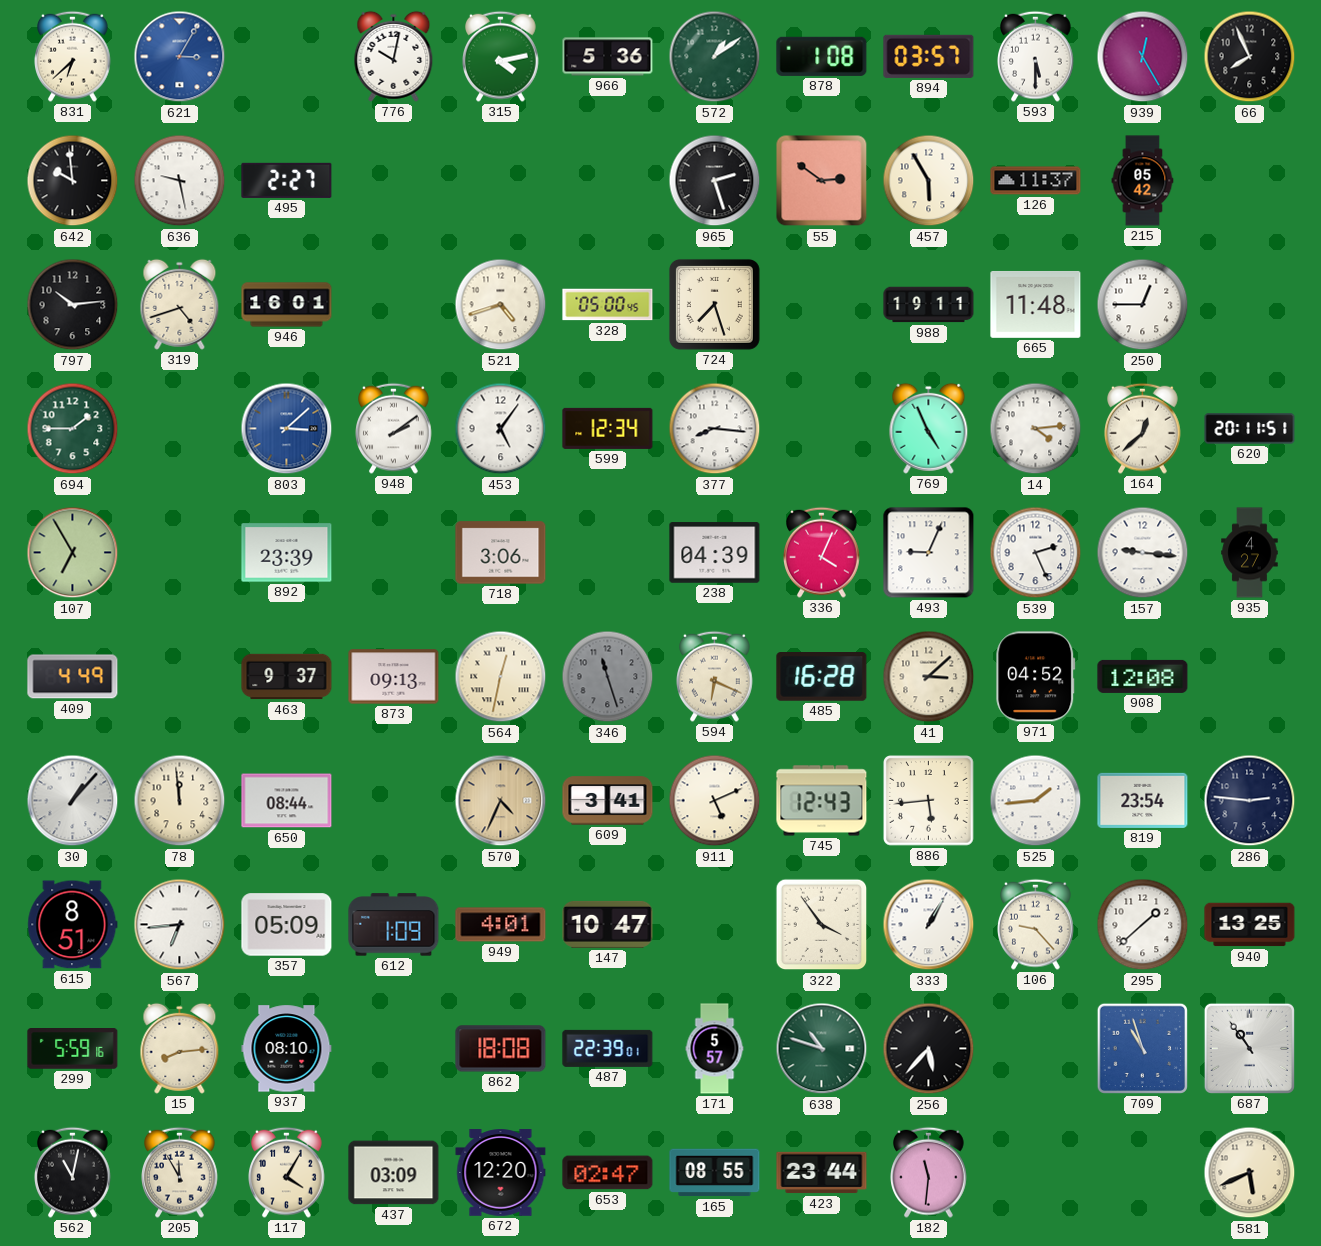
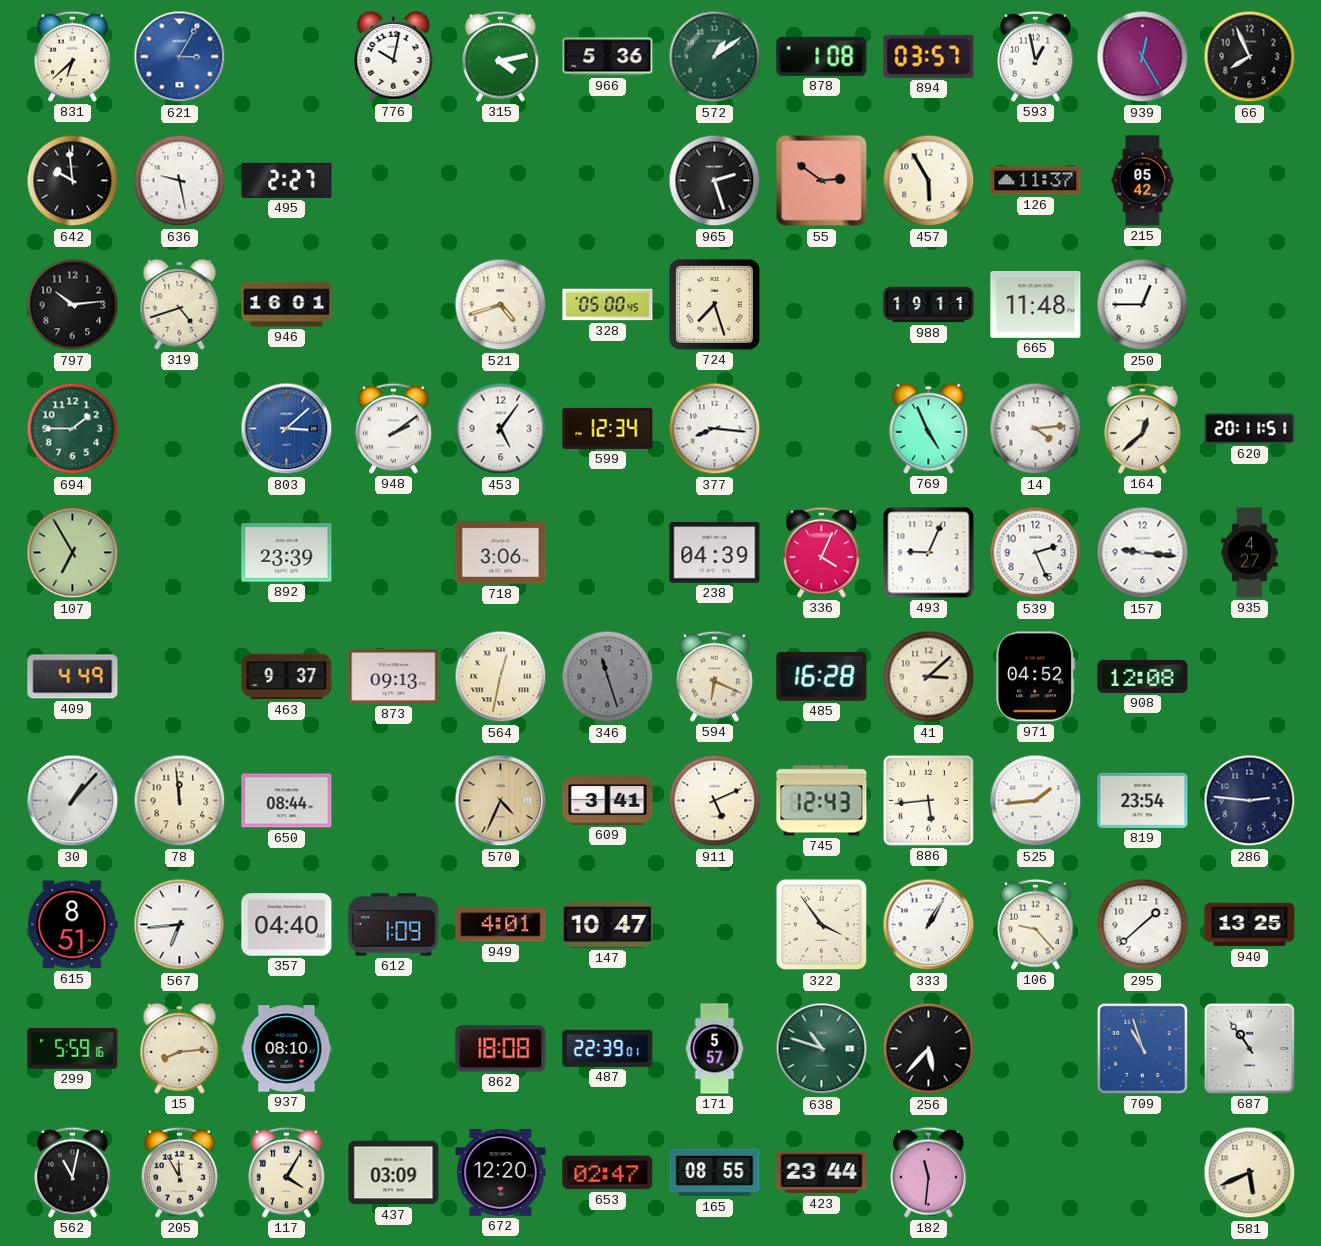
593: 5:30 -> 12:58
357: 05:09 -> 04:40
